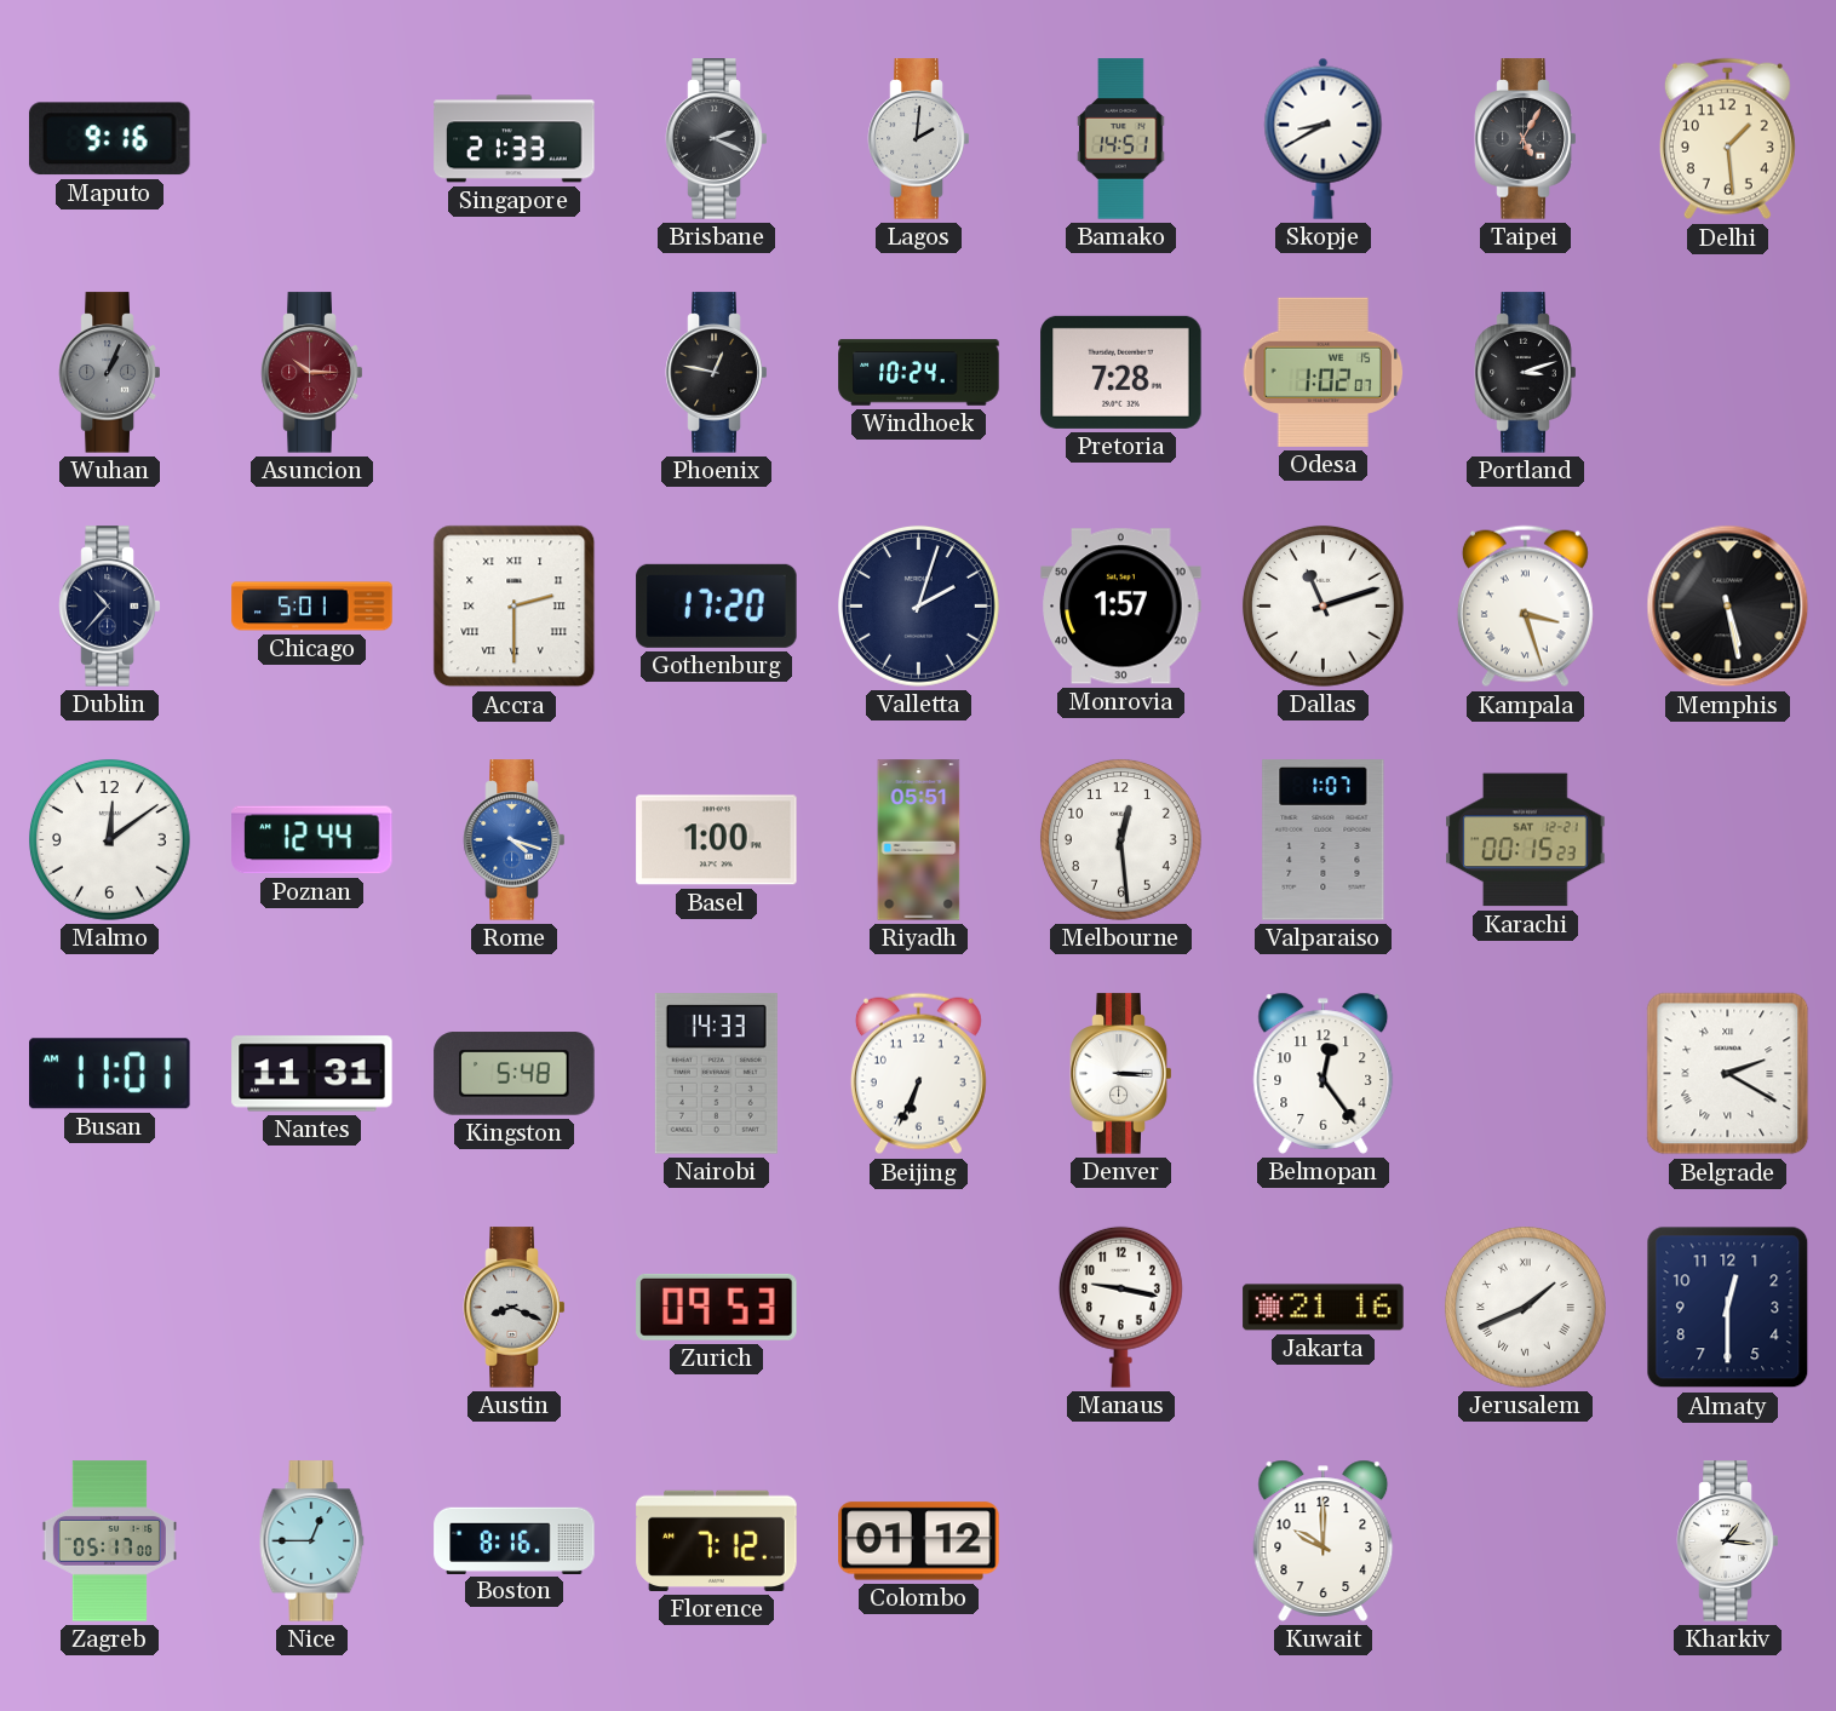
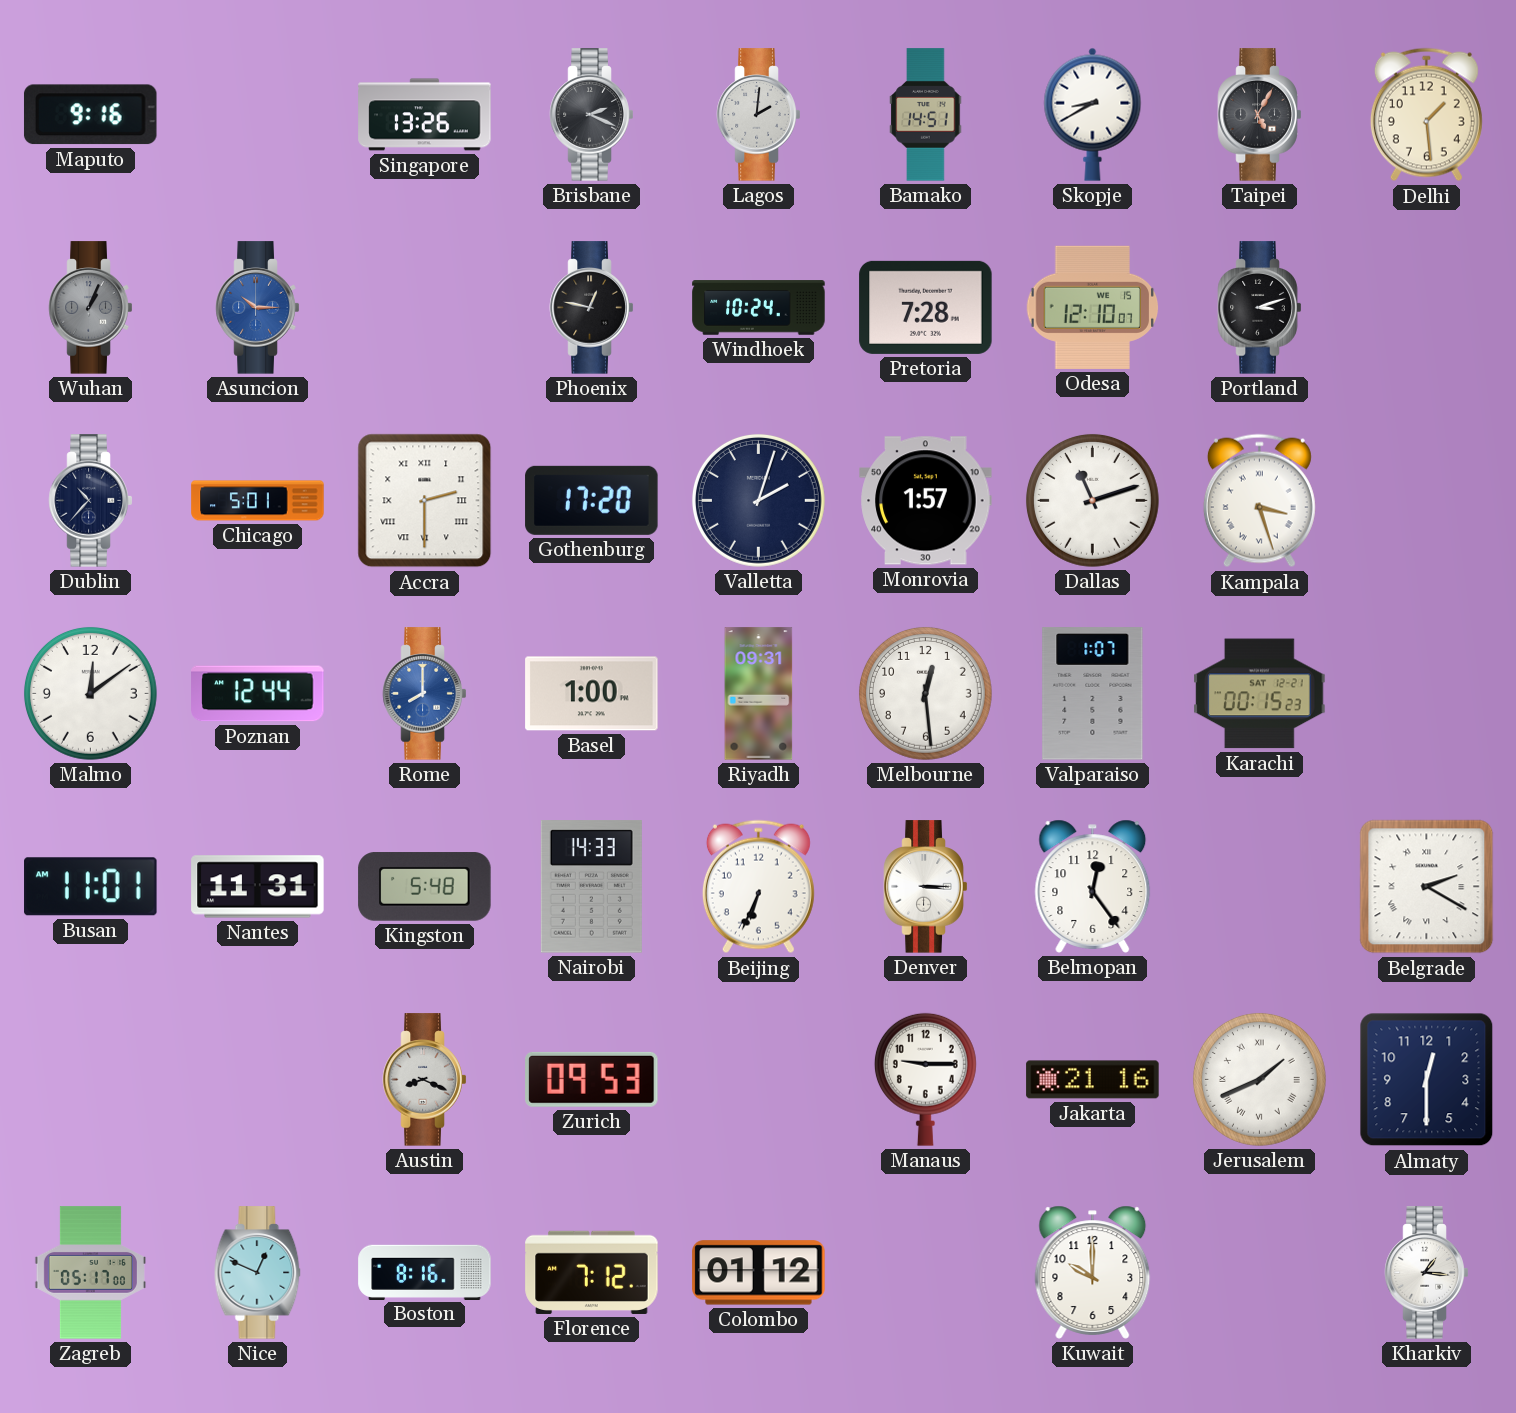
Singapore: 21:33 -> 13:26
Asuncion dial: burgundy -> blue
Odesa: 1:02 -> 12:10
Memphis: 5:28 -> none
Rome: 4:18 -> 8:00
Riyadh: 05:51 -> 09:31
Manaus: 9:17 -> 9:15
Nice: 12:45 -> 12:49
